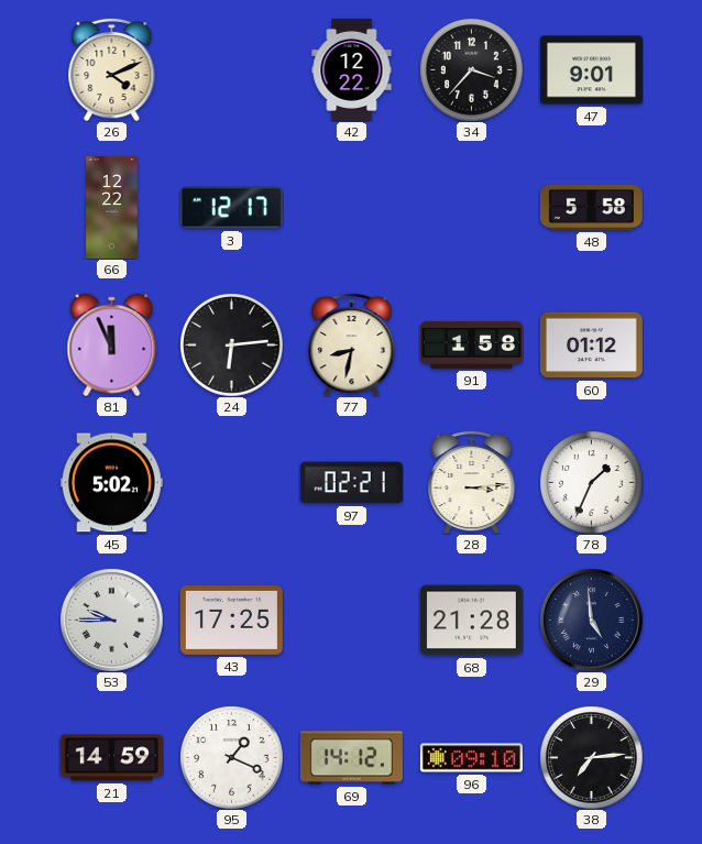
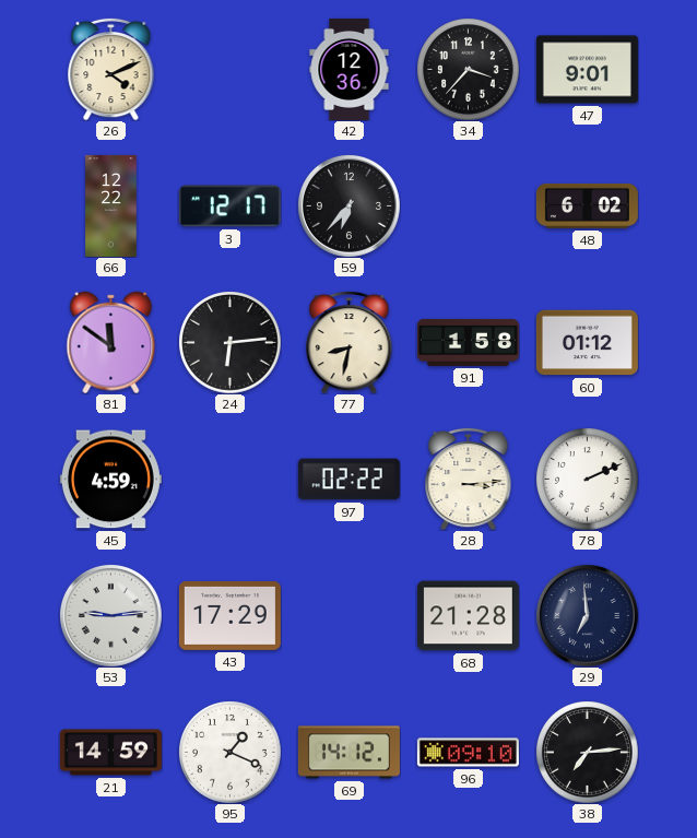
42: 12:22 -> 12:36
59: none -> 6:37
48: 5:58 -> 6:02
81: 11:56 -> 11:51
45: 5:02 -> 4:59
97: 02:21 -> 02:22
78: 1:34 -> 2:11
53: 9:45 -> 9:14
43: 17:25 -> 17:29
29: 4:59 -> 6:59
